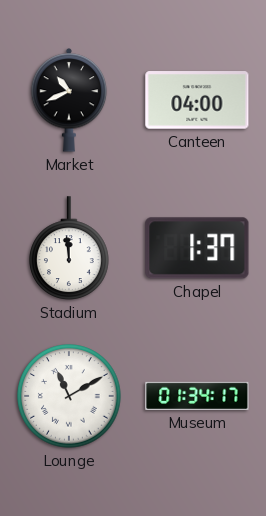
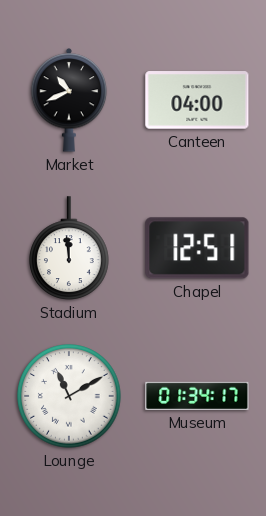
Chapel: 1:37 -> 12:51
